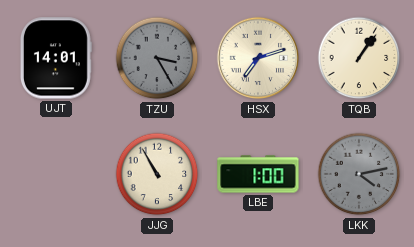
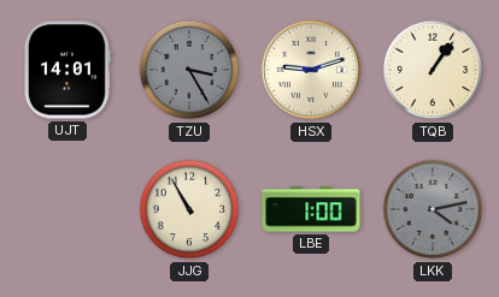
HSX: 7:12 -> 9:12
